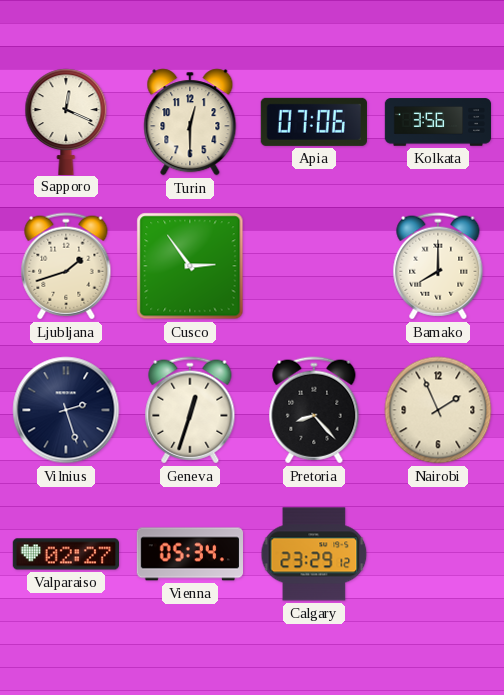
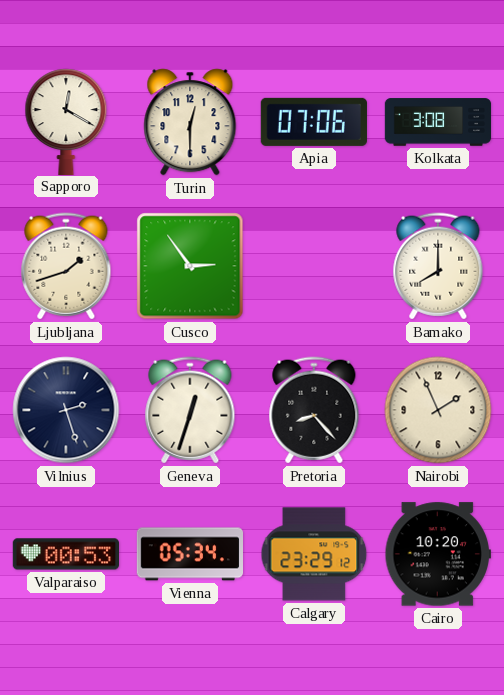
Sapporo: 12:19 -> 12:20
Kolkata: 3:56 -> 3:08
Valparaiso: 02:27 -> 00:53
Cairo: none -> 10:20
